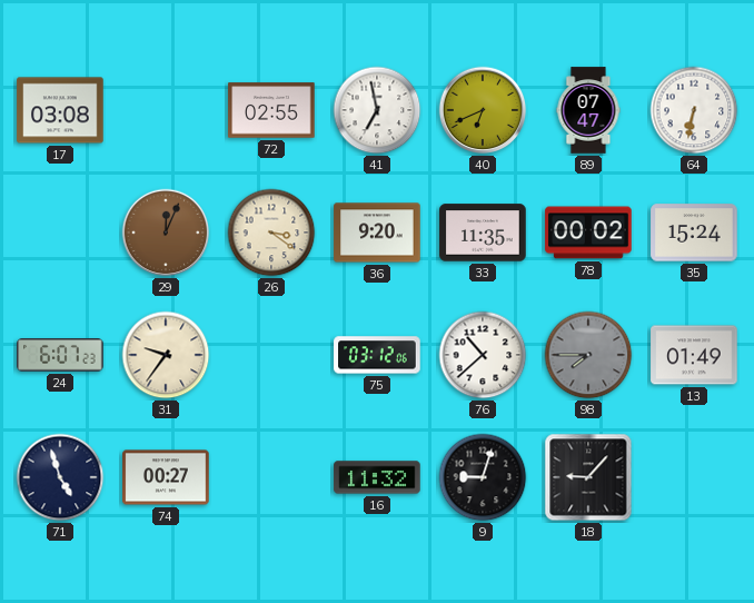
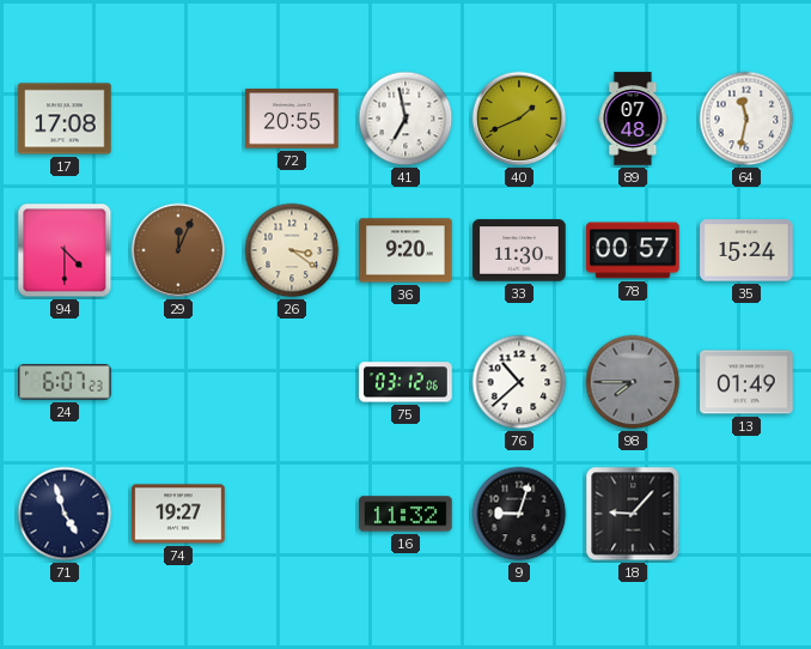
17: 03:08 -> 17:08
72: 02:55 -> 20:55
40: 6:41 -> 1:41
89: 07:47 -> 07:48
64: 6:32 -> 11:32
94: none -> 4:30
33: 11:35 -> 11:30
78: 00:02 -> 00:57
31: 9:36 -> none
74: 00:27 -> 19:27
